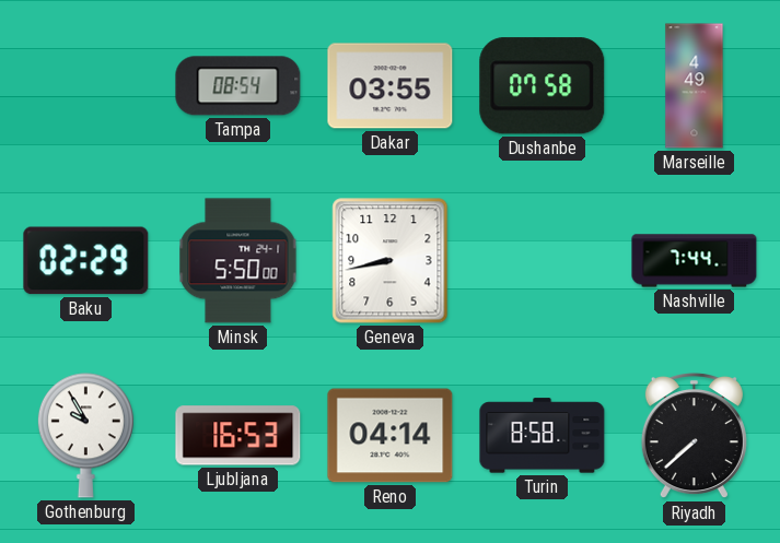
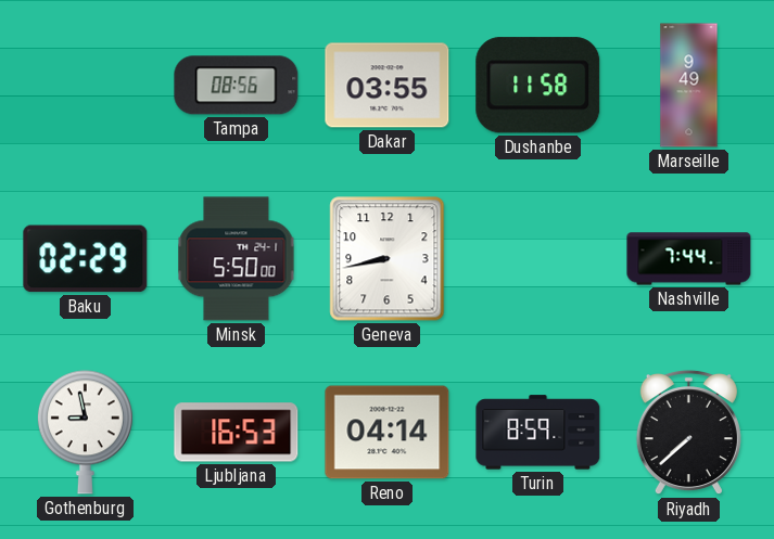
Tampa: 08:54 -> 08:56
Dushanbe: 07:58 -> 11:58
Marseille: 4:49 -> 9:49
Gothenburg: 9:55 -> 8:58
Turin: 8:58 -> 8:59
